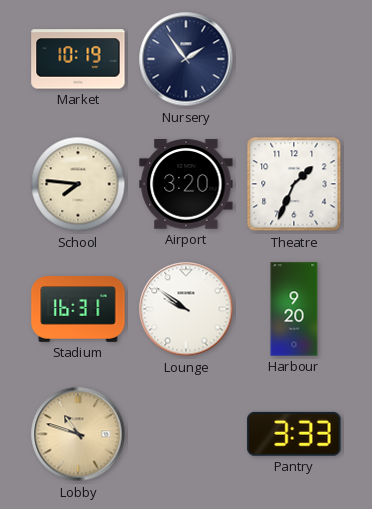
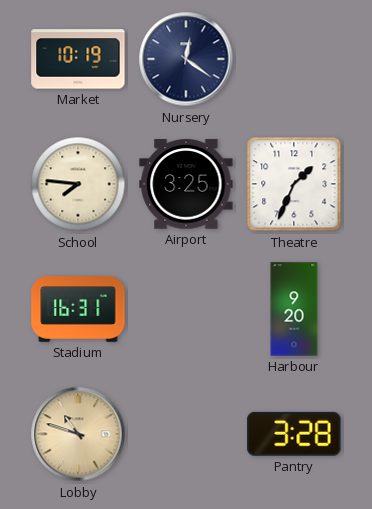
Nursery: 1:54 -> 12:21
Airport: 3:20 -> 3:25
Lounge: 9:51 -> none
Pantry: 3:33 -> 3:28
